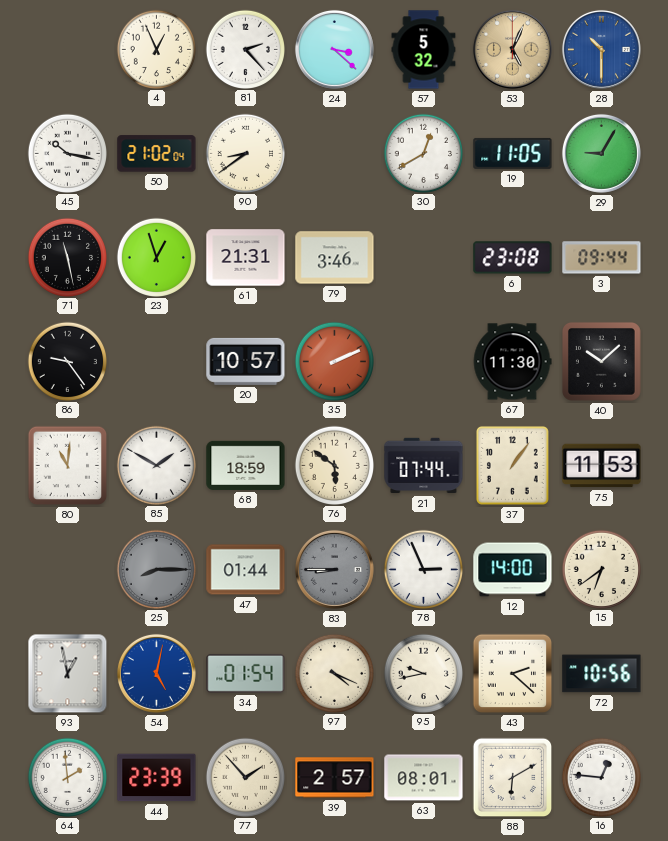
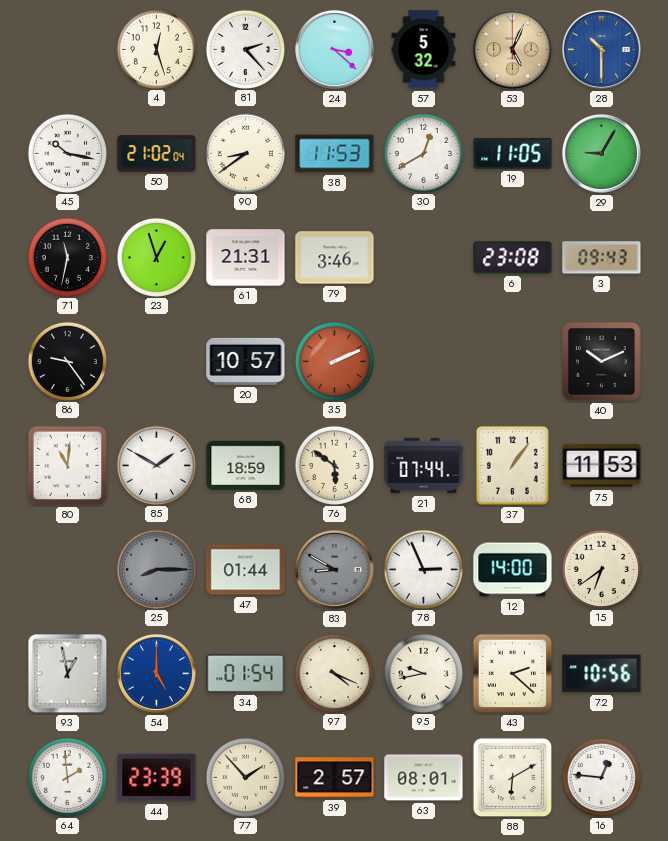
4: 12:56 -> 12:27
38: none -> 11:53
71: 11:28 -> 11:32
3: 09:44 -> 09:43
67: 11:30 -> none
40: 10:08 -> 10:11
83: 8:45 -> 8:50
54: 5:02 -> 5:00
